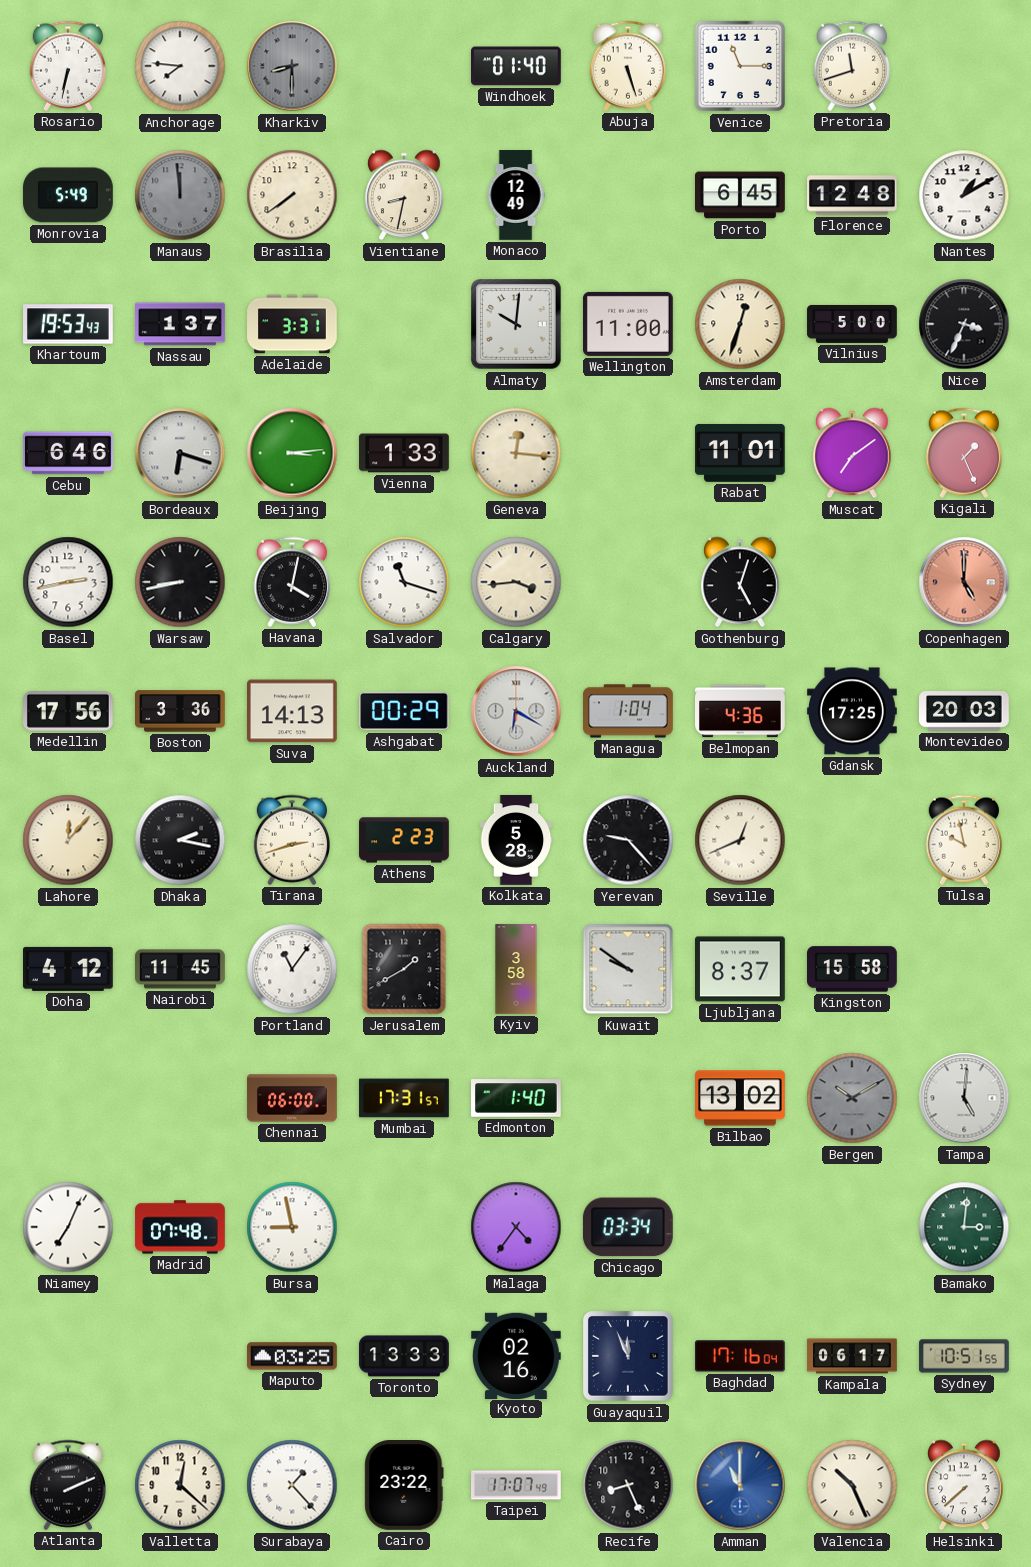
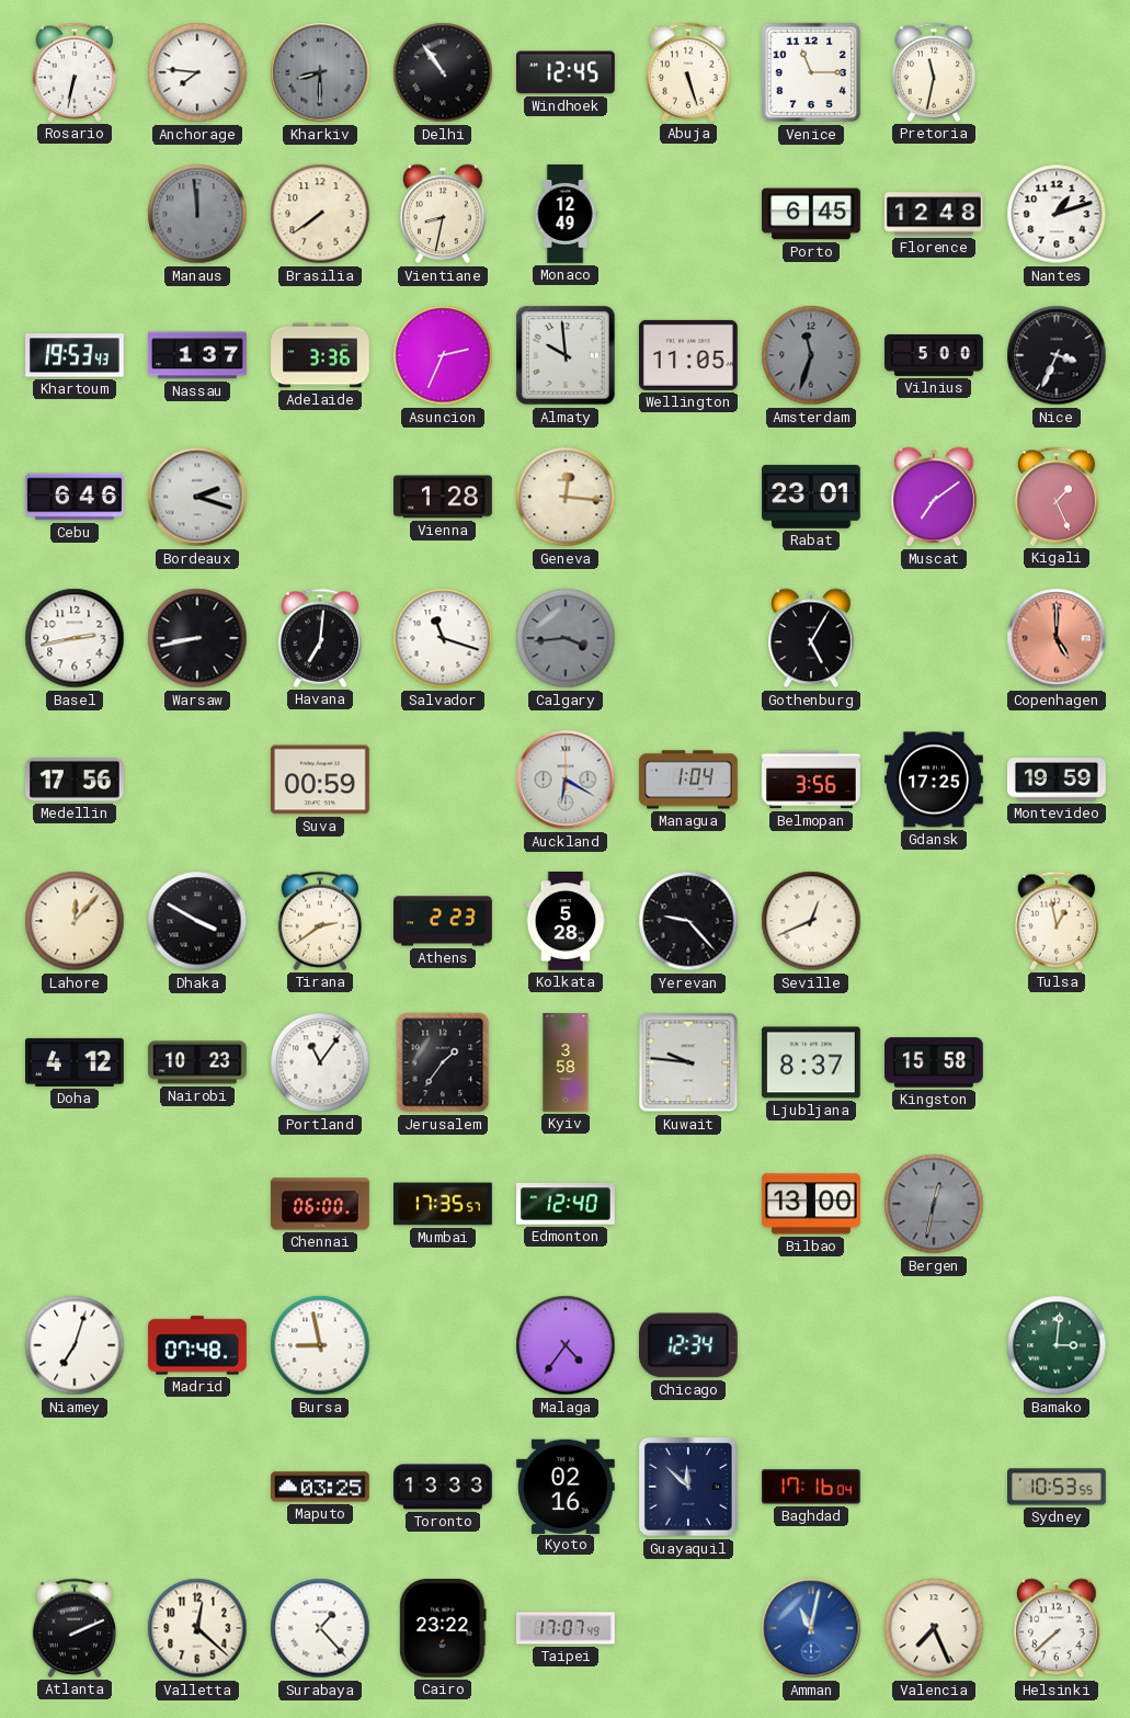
Delhi: none -> 10:54
Windhoek: 01:40 -> 12:45
Pretoria: 11:42 -> 11:32
Monrovia: 5:49 -> none
Nantes: 1:10 -> 1:12
Adelaide: 3:31 -> 3:36
Asuncion: none -> 2:34
Almaty: 10:01 -> 9:59
Wellington: 11:00 -> 11:05
Amsterdam: 12:33 -> 11:33
Amsterdam dial: cream -> grey
Bordeaux: 6:18 -> 2:18
Beijing: 3:14 -> none
Vienna: 1:33 -> 1:28
Rabat: 11:01 -> 23:01
Havana: 4:02 -> 7:01
Calgary dial: cream -> grey
Gothenburg: 5:03 -> 5:05
Boston: 3:36 -> none
Suva: 14:13 -> 00:59
Ashgabat: 00:29 -> none
Belmopan: 4:36 -> 3:56
Montevideo: 20:03 -> 19:59
Dhaka: 2:17 -> 3:50
Tirana: 2:42 -> 2:39
Tulsa: 9:58 -> 12:58
Nairobi: 11:45 -> 10:23
Jerusalem: 1:40 -> 1:36
Kuwait: 9:51 -> 9:46
Mumbai: 17:31 -> 17:35
Edmonton: 1:40 -> 12:40
Bilbao: 13:02 -> 13:00
Bergen: 10:10 -> 12:32
Tampa: 5:01 -> none
Niamey: 7:04 -> 7:03
Chicago: 03:34 -> 12:34
Guayaquil: 11:56 -> 11:52
Kampala: 06:17 -> none
Sydney: 10:51 -> 10:53
Recife: 8:26 -> none
Amman: 11:00 -> 11:02
Valencia: 10:26 -> 7:26
